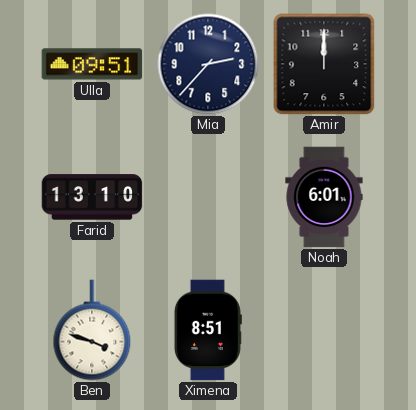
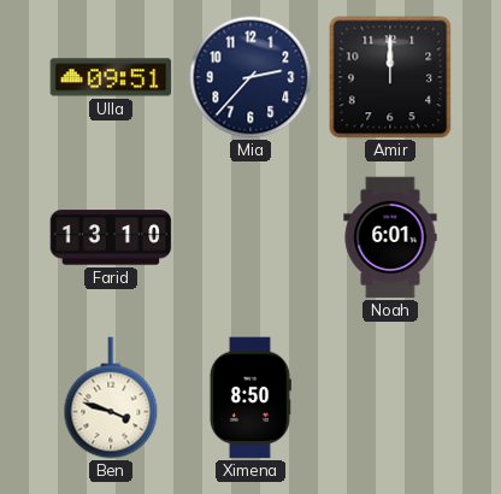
Ximena: 8:51 -> 8:50
